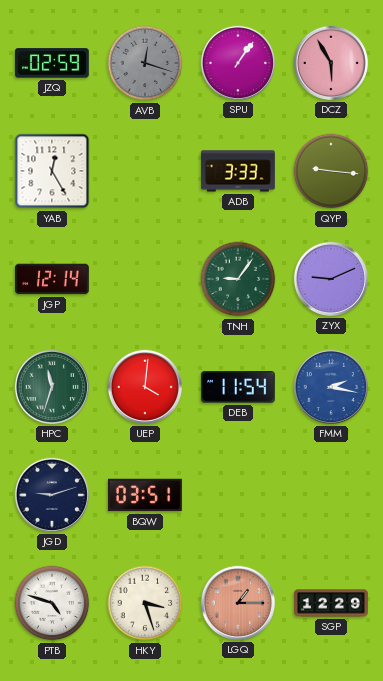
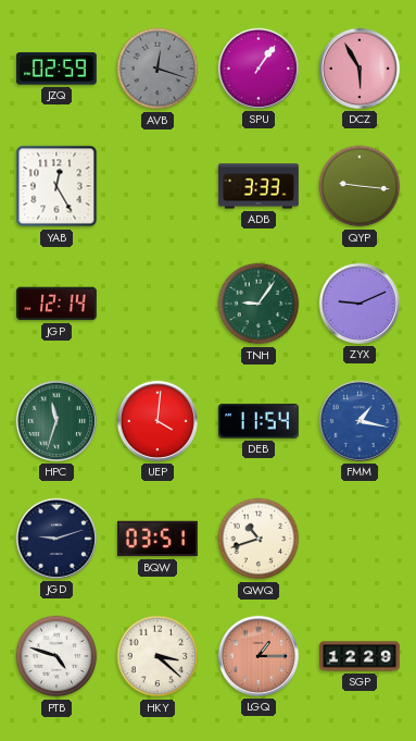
FMM: 2:17 -> 1:17
QWQ: none -> 10:42
HKY: 3:27 -> 3:22
